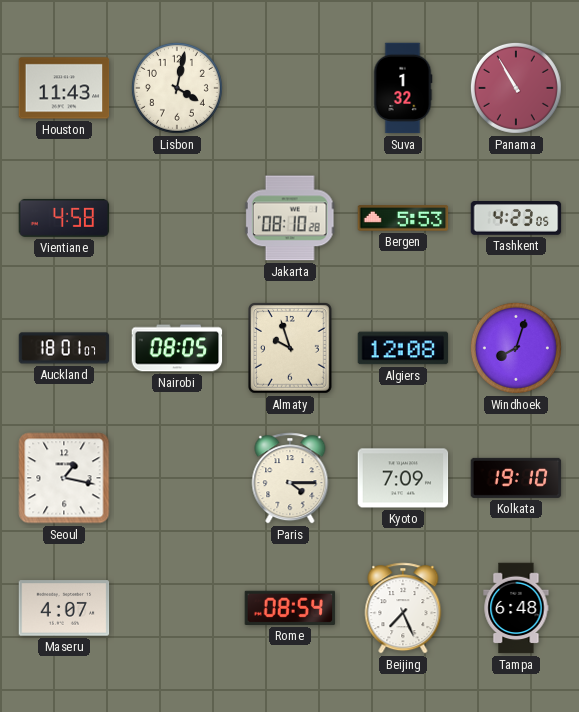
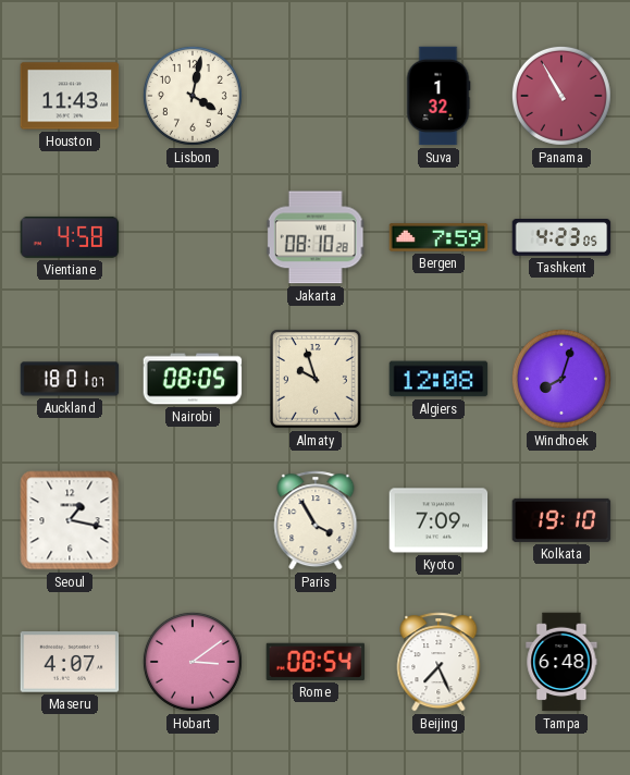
Bergen: 5:53 -> 7:59
Paris: 4:15 -> 3:55
Hobart: none -> 3:09
